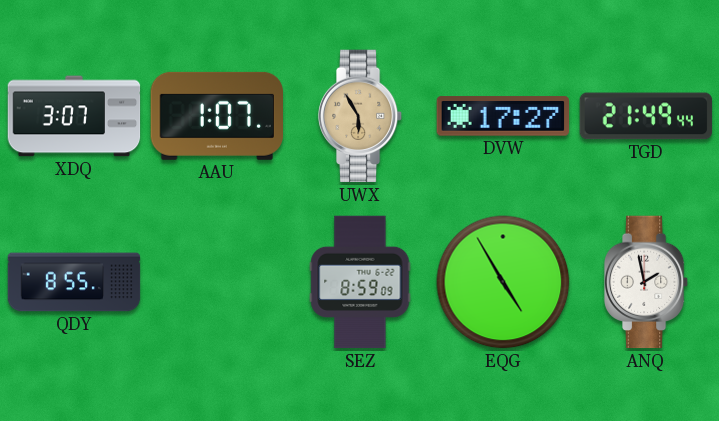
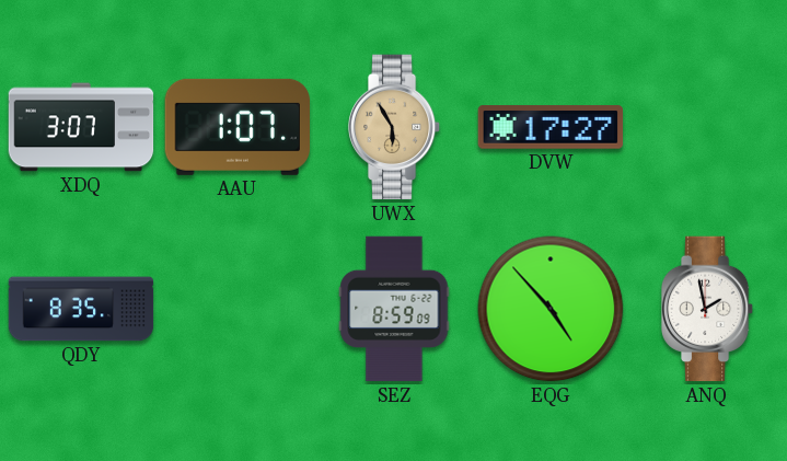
TGD: 21:49 -> none
QDY: 8:55 -> 8:35
EQG: 4:55 -> 4:53
